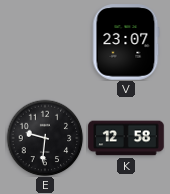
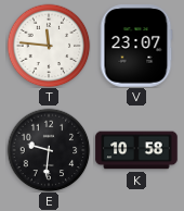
T: none -> 11:46
K: 12:58 -> 10:58
